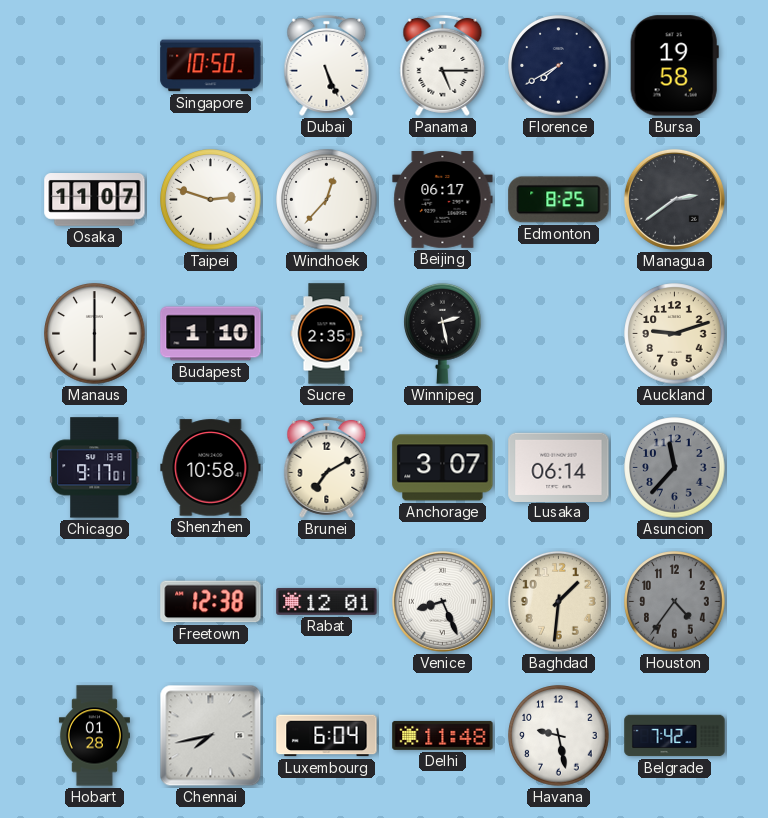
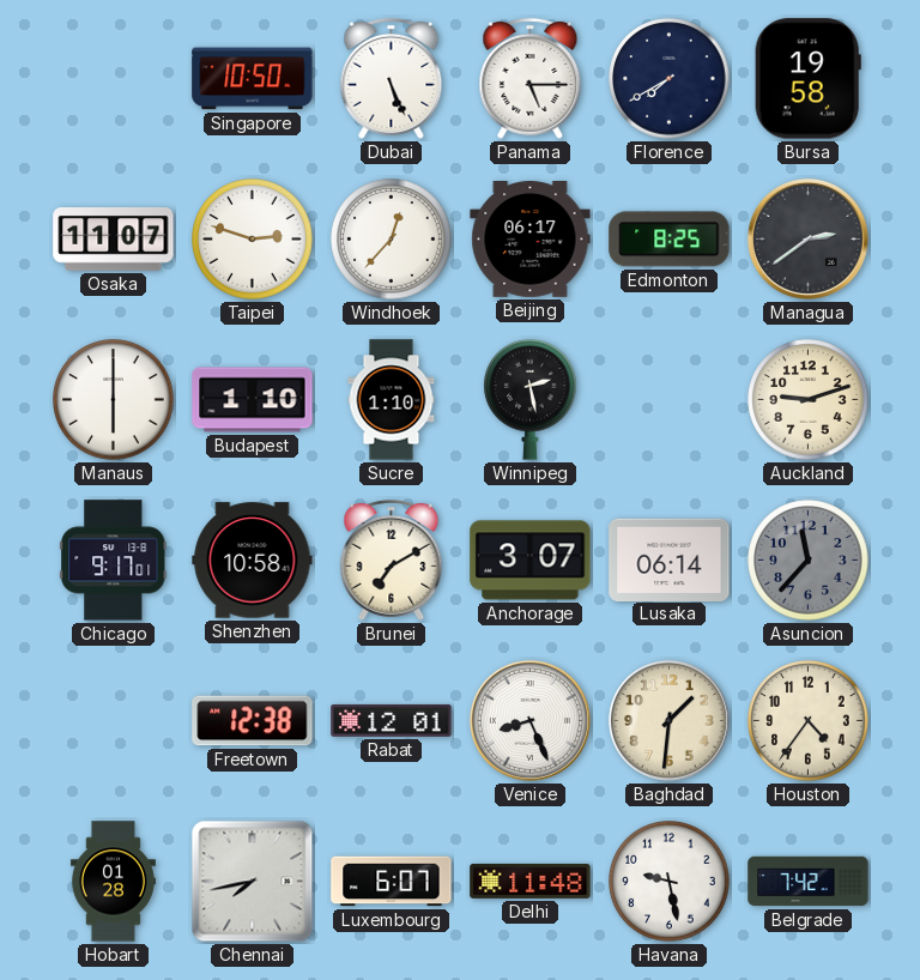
Sucre: 2:35 -> 1:10
Houston dial: grey -> cream
Luxembourg: 6:04 -> 6:07
